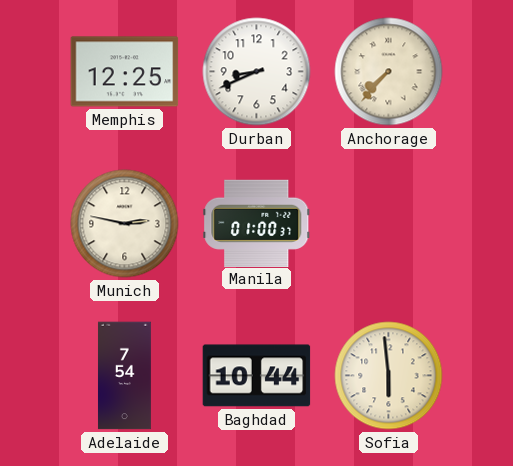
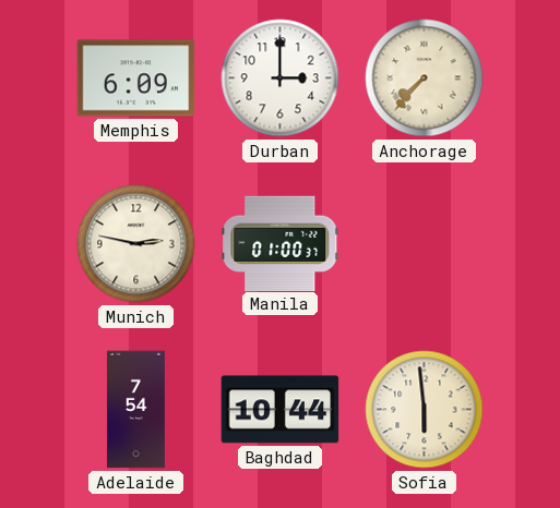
Memphis: 12:25 -> 6:09
Durban: 8:41 -> 3:00
